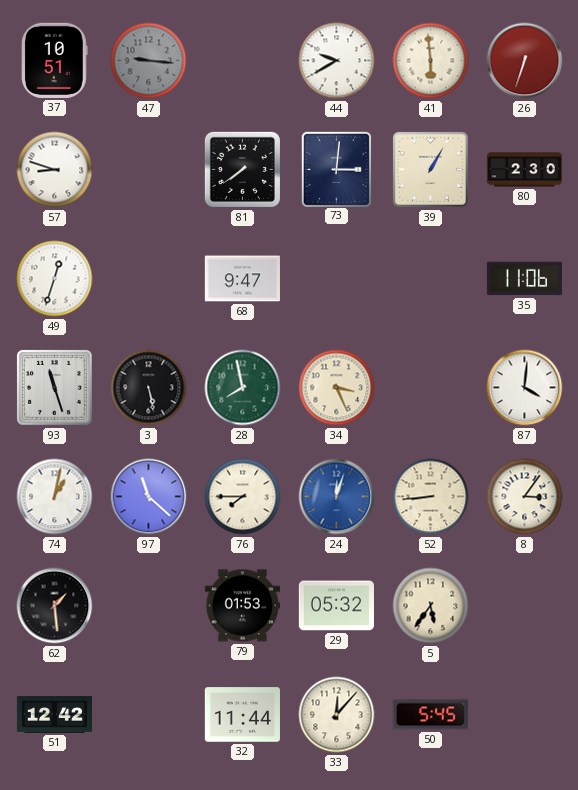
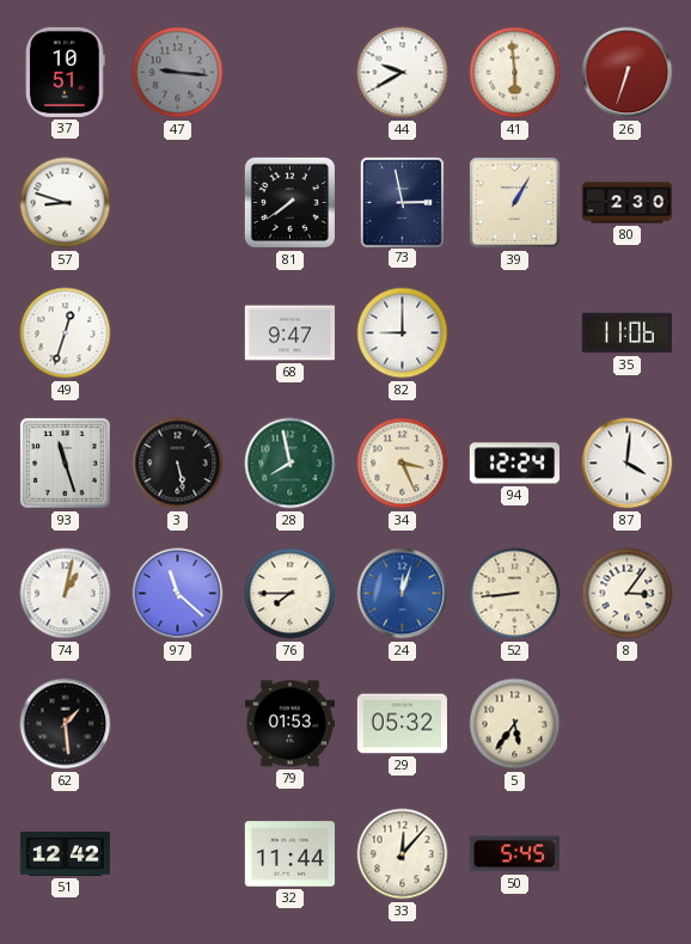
73: 3:01 -> 2:58
82: none -> 9:00
94: none -> 12:24
